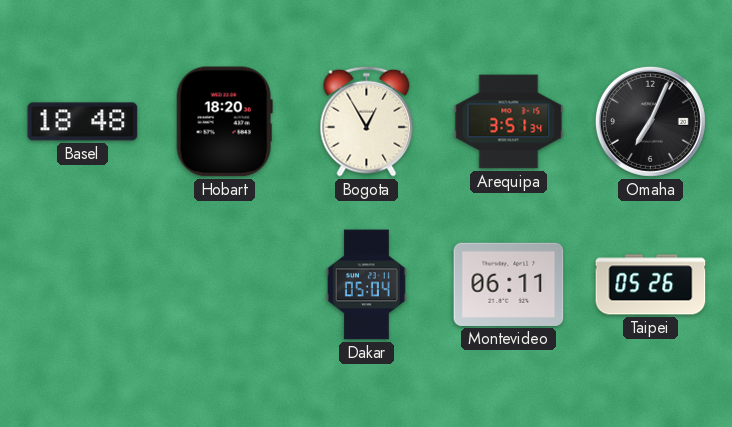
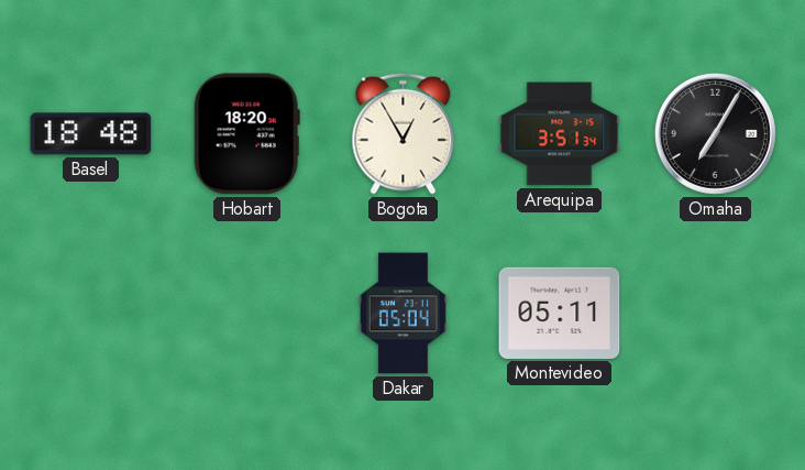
Omaha: 7:04 -> 7:05
Montevideo: 06:11 -> 05:11
Taipei: 05:26 -> none
